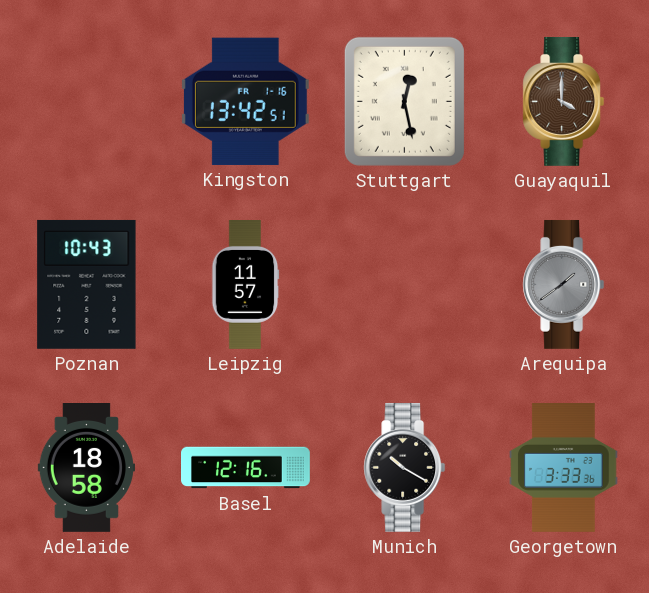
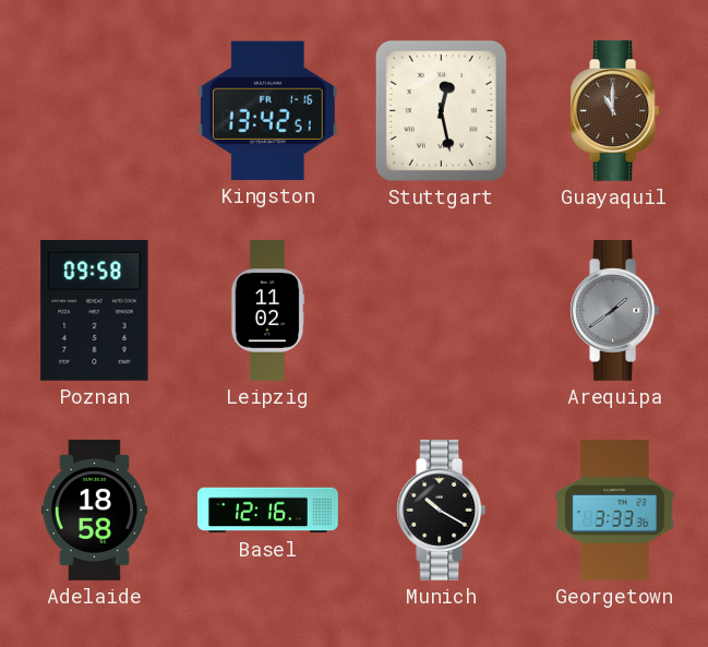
Guayaquil: 4:00 -> 11:00
Poznan: 10:43 -> 09:58
Leipzig: 11:57 -> 11:02
